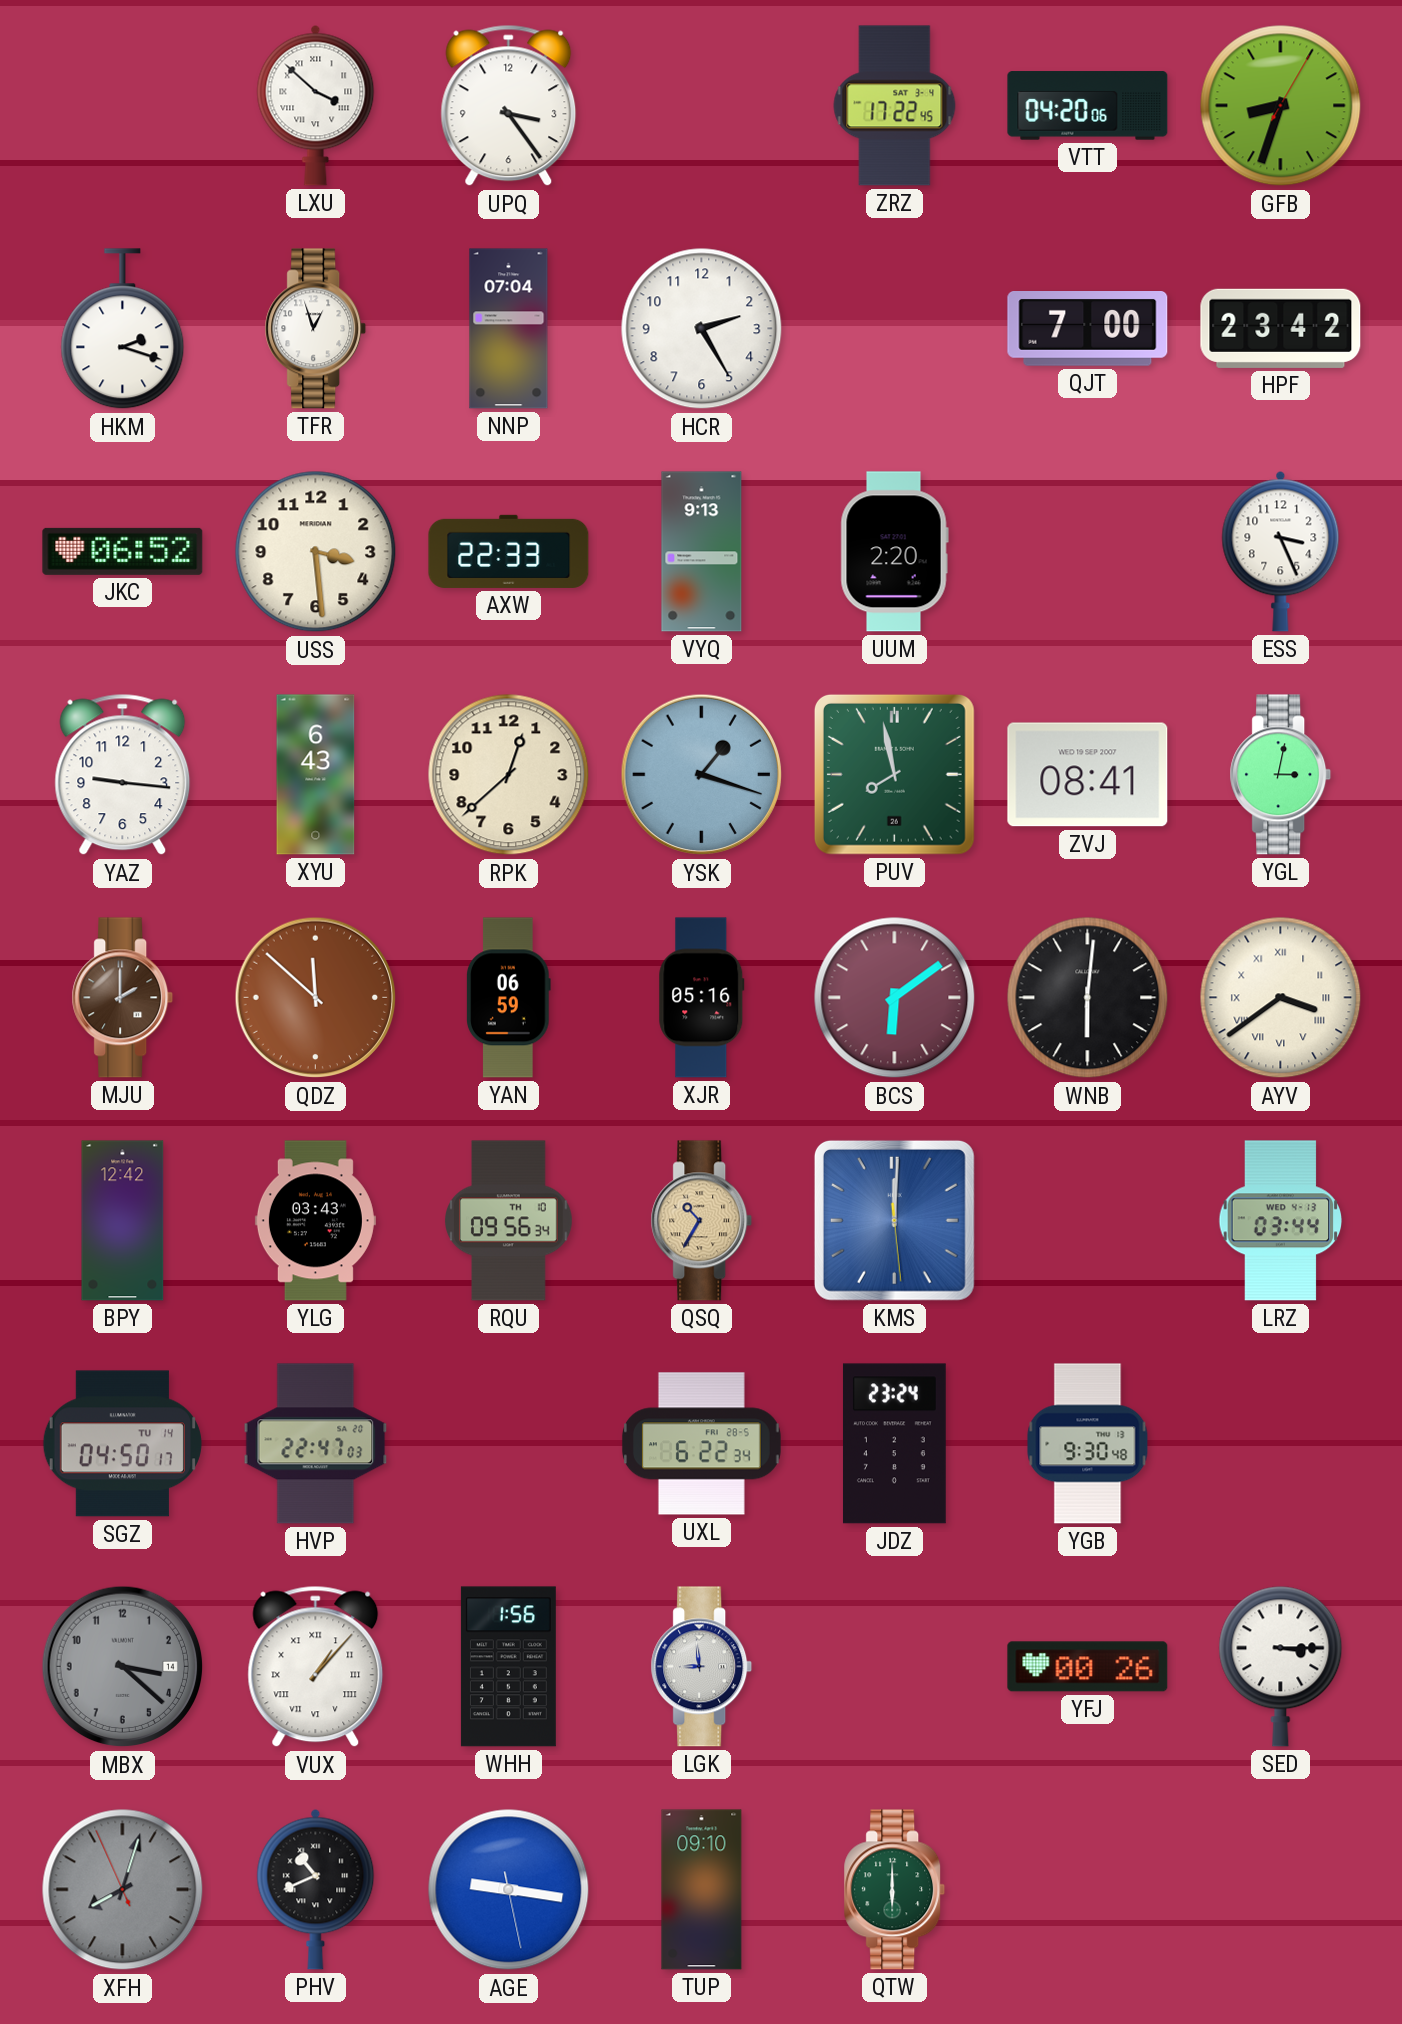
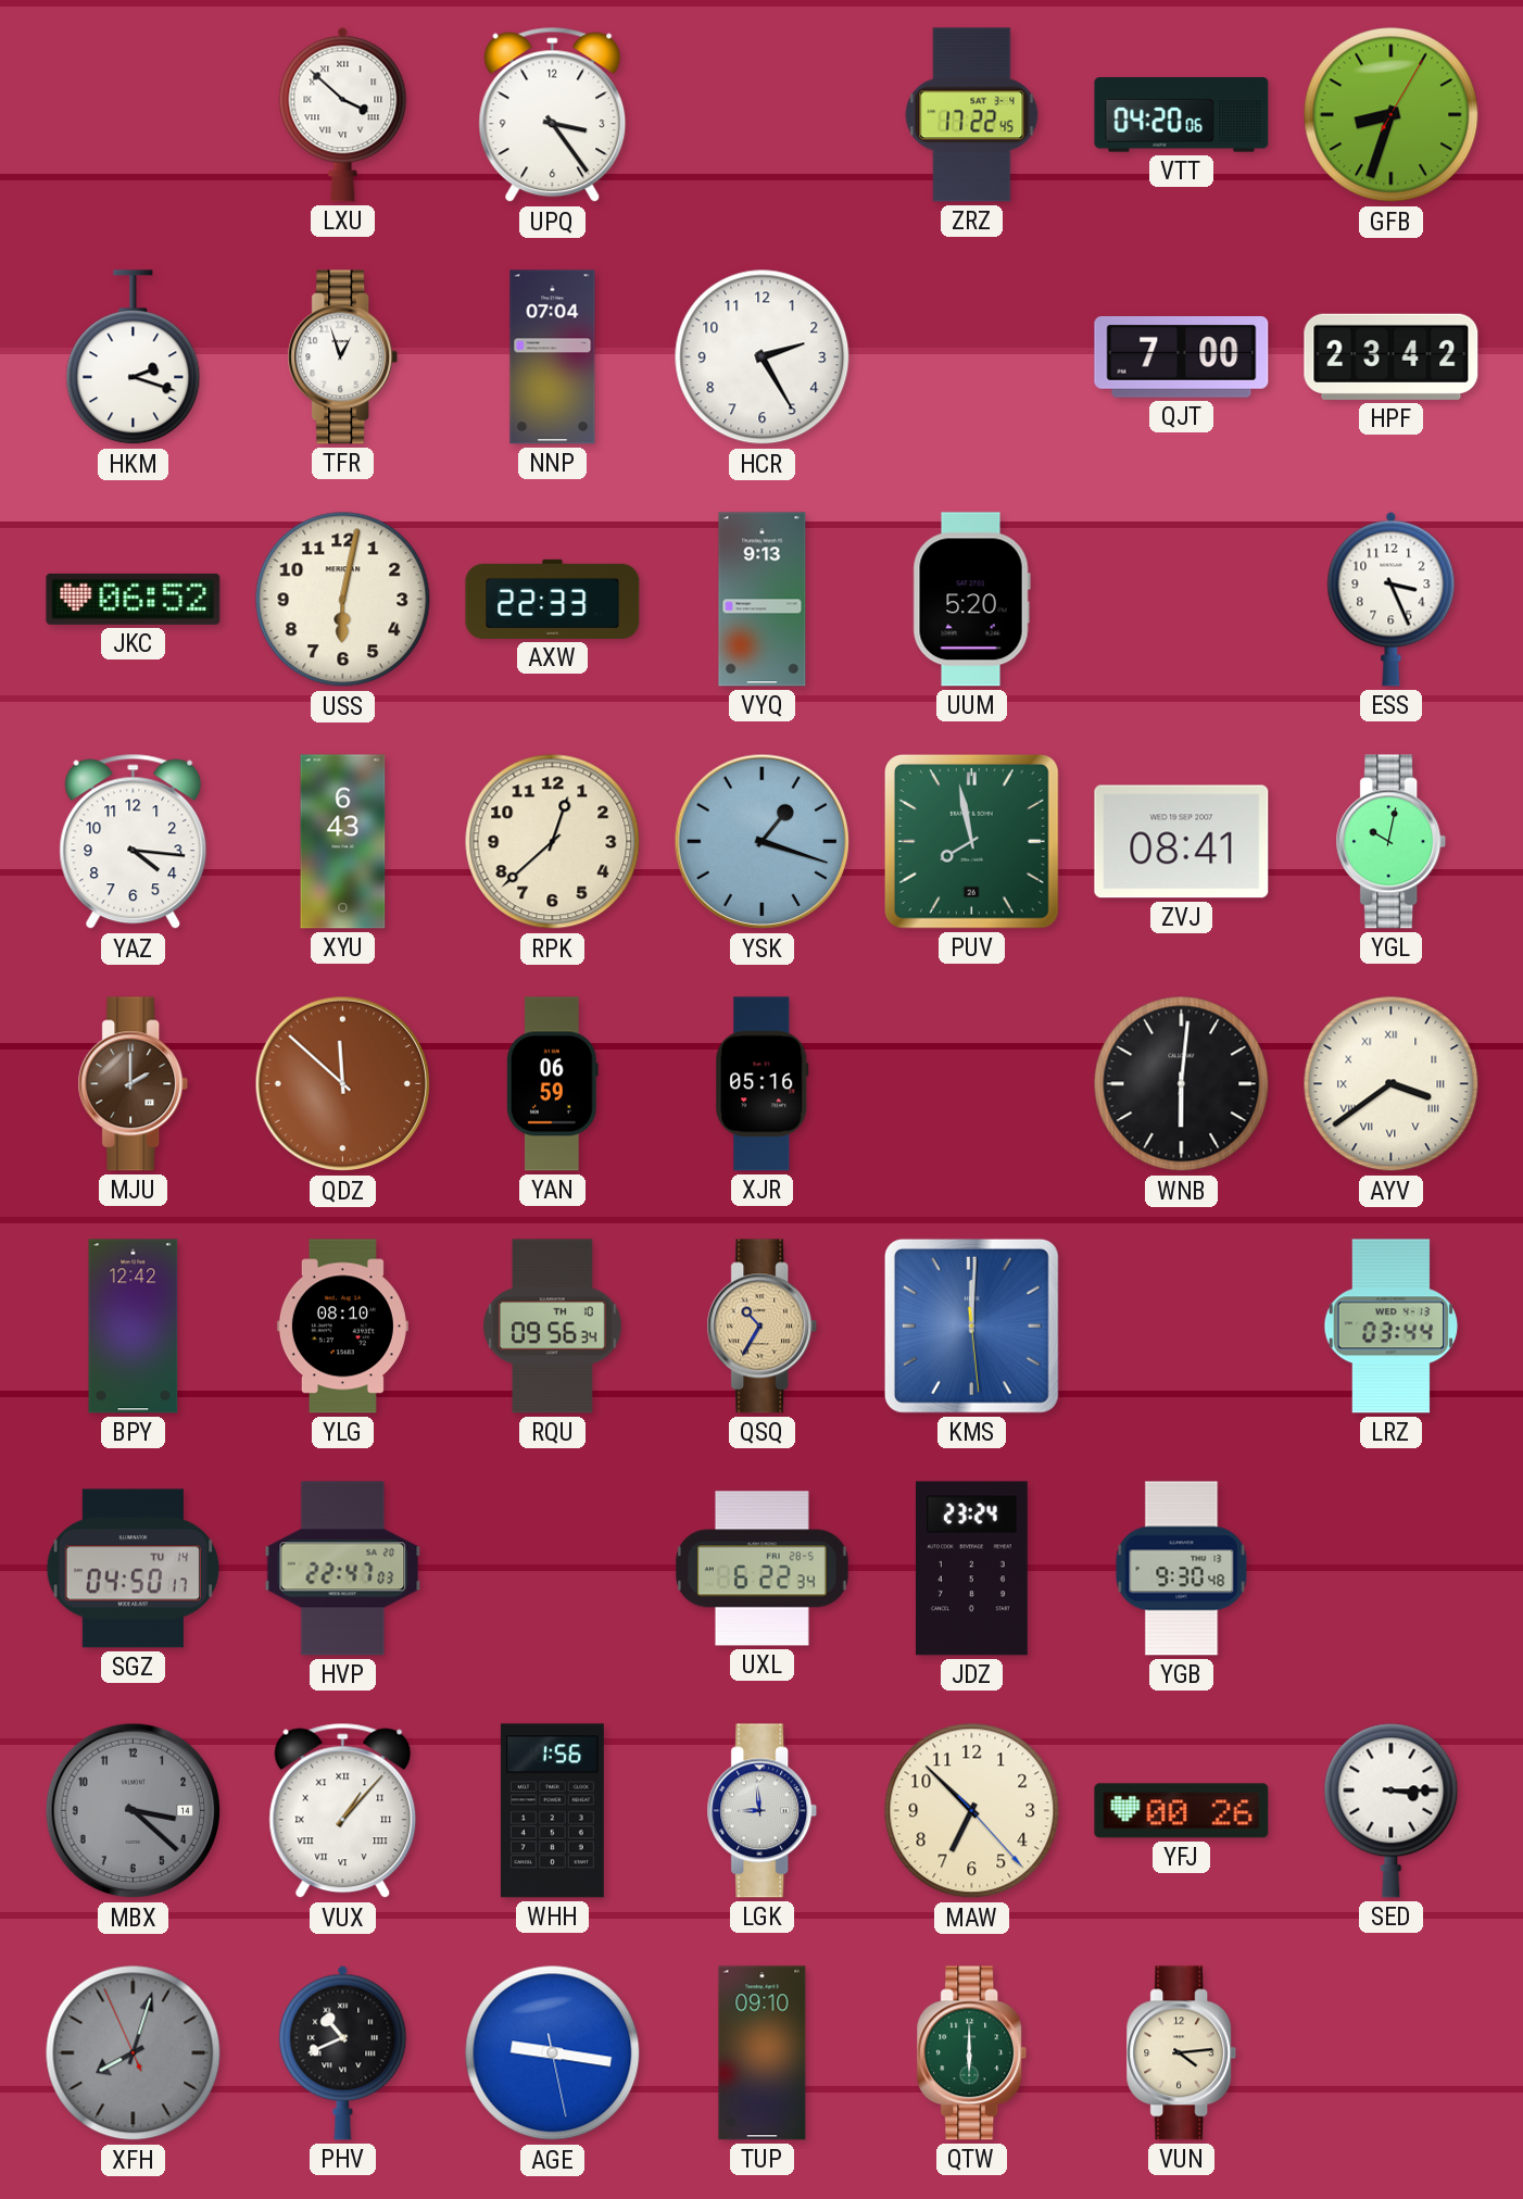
USS: 3:29 -> 6:02
UUM: 2:20 -> 5:20
YAZ: 9:16 -> 4:16
YGL: 3:02 -> 10:02
BCS: 6:09 -> none
YLG: 03:43 -> 08:10
MAW: none -> 6:52
VUN: none -> 4:14
